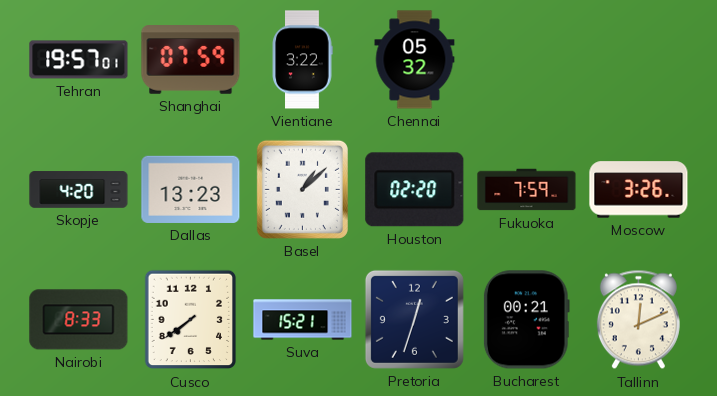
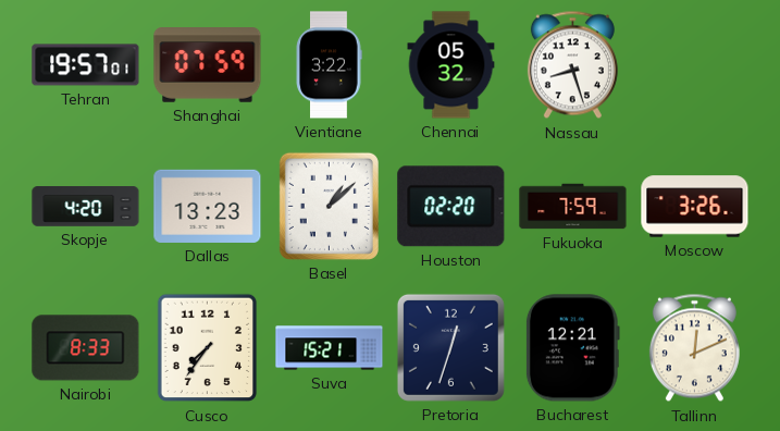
Nassau: none -> 8:27
Cusco: 7:39 -> 7:36
Bucharest: 00:21 -> 12:21
